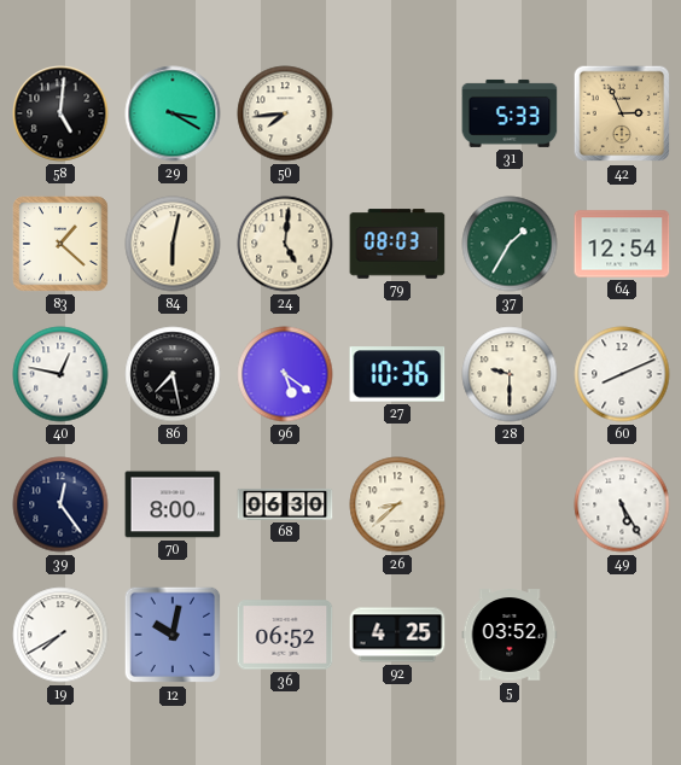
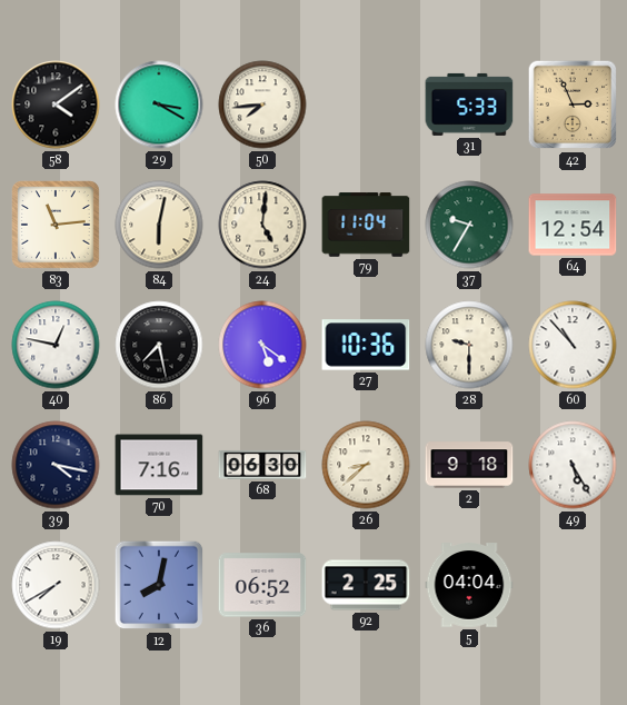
58: 5:01 -> 4:09
83: 1:22 -> 11:14
79: 08:03 -> 11:04
37: 1:35 -> 9:35
60: 8:11 -> 10:53
39: 12:24 -> 4:17
70: 8:00 -> 7:16
2: none -> 9:18
12: 10:02 -> 8:02
92: 4:25 -> 2:25
5: 03:52 -> 04:04
